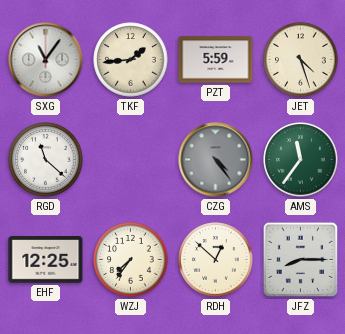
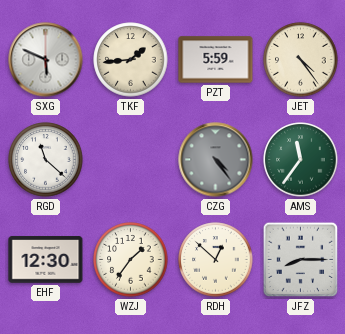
SXG: 11:06 -> 5:49
JET: 4:27 -> 4:24
EHF: 12:25 -> 12:30
WZJ: 7:36 -> 1:36
